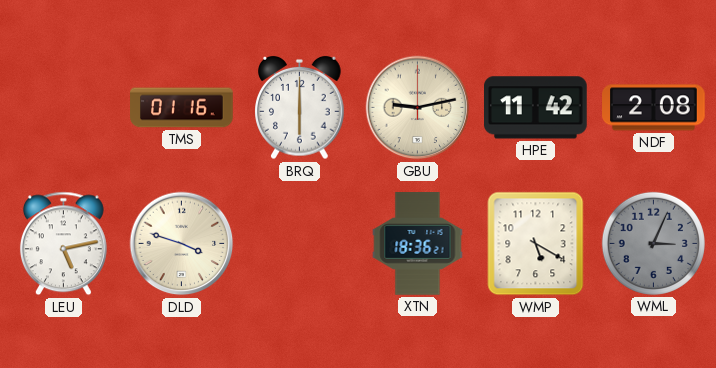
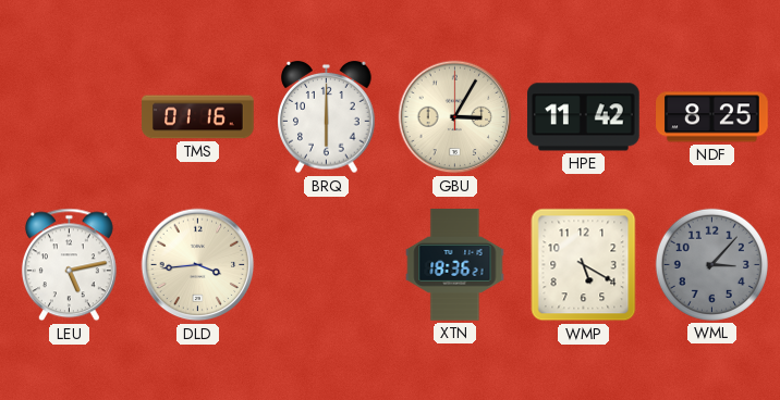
GBU: 9:13 -> 3:05
NDF: 2:08 -> 8:25
DLD: 3:48 -> 3:44
WML: 3:04 -> 3:07
